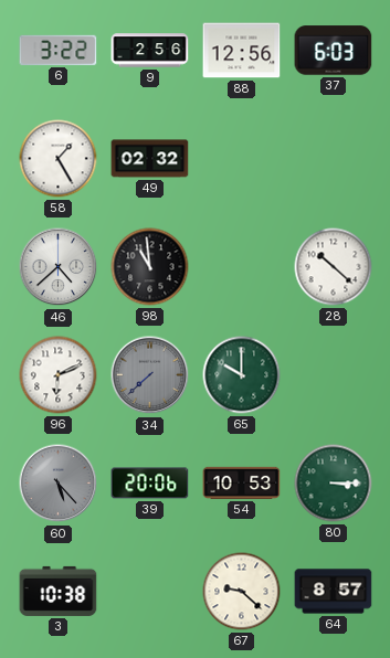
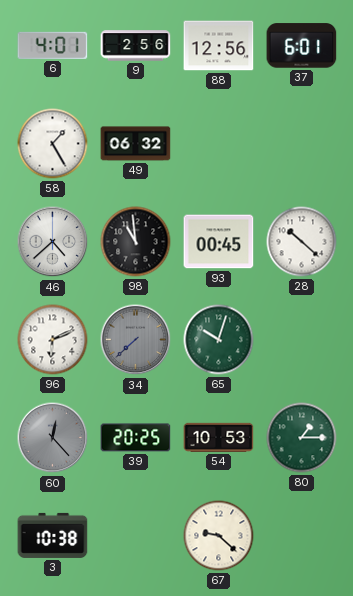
6: 3:22 -> 4:01
37: 6:03 -> 6:01
49: 02:32 -> 06:32
93: none -> 00:45
65: 10:00 -> 10:03
60: 5:23 -> 12:23
39: 20:06 -> 20:25
80: 3:15 -> 1:15
64: 8:57 -> none
